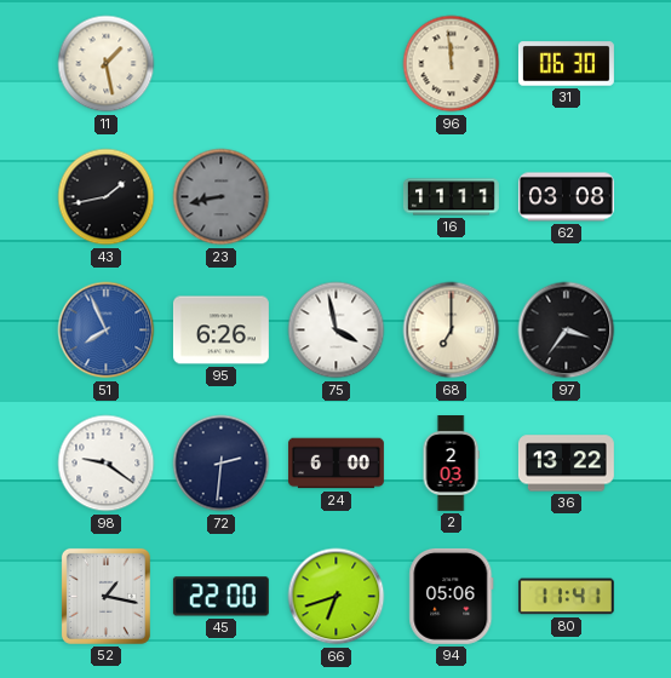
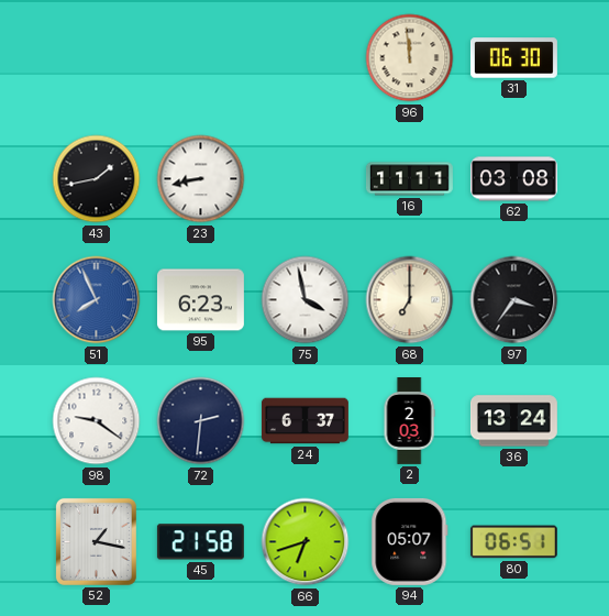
11: 1:28 -> none
23 dial: grey -> white
95: 6:26 -> 6:23
24: 6:00 -> 6:37
36: 13:22 -> 13:24
45: 22:00 -> 21:58
94: 05:06 -> 05:07
80: 11:41 -> 06:51
